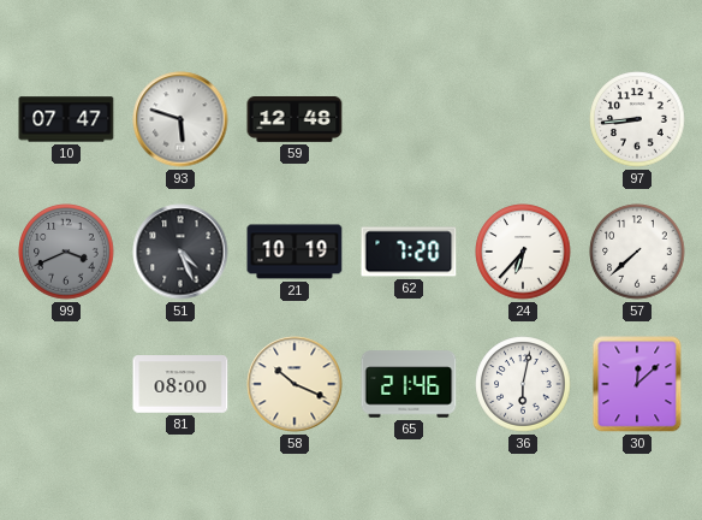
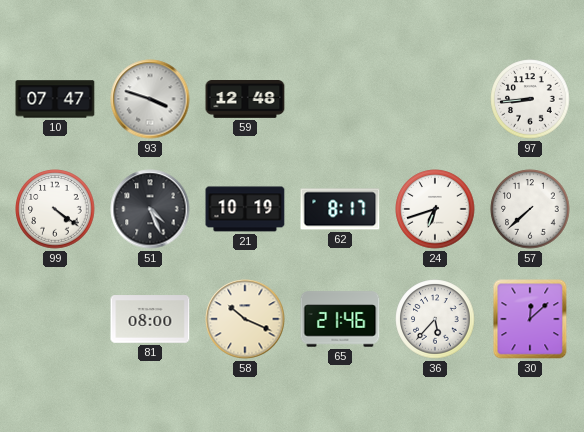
93: 5:48 -> 3:48
99: 3:41 -> 4:21
99 dial: grey -> white
62: 7:20 -> 8:17
24: 6:37 -> 6:42
36: 6:02 -> 5:37
